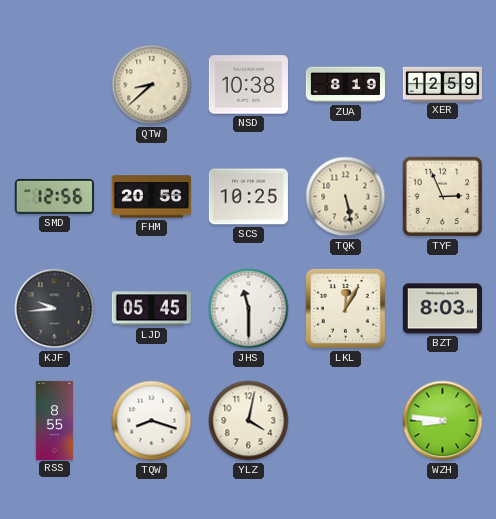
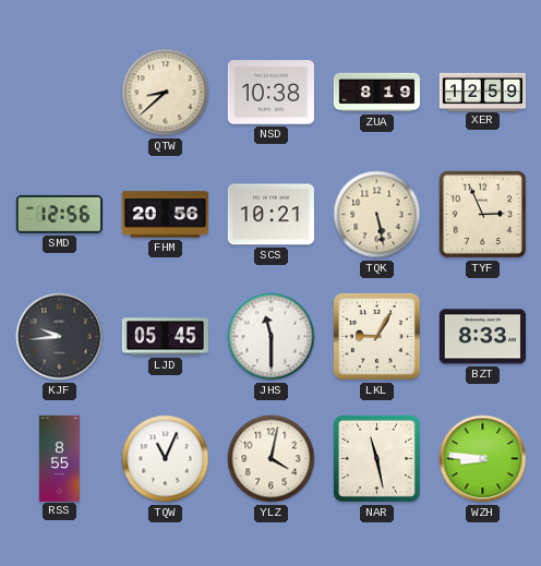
SCS: 10:25 -> 10:21
LKL: 12:05 -> 9:05
BZT: 8:03 -> 8:33
TQW: 8:18 -> 11:04
NAR: none -> 11:28
